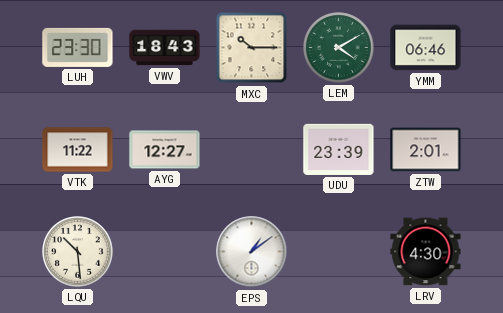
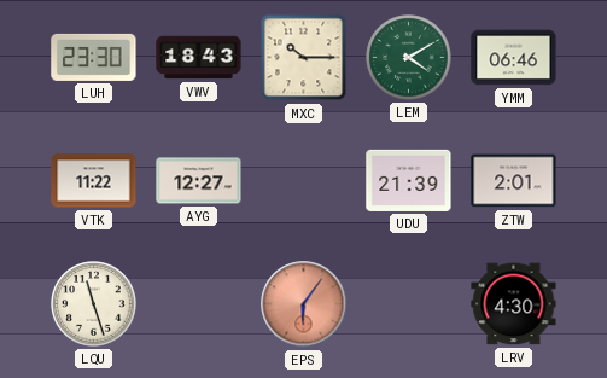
UDU: 23:39 -> 21:39
LQU: 10:29 -> 11:27
EPS: 1:09 -> 6:06
EPS dial: white -> salmon
